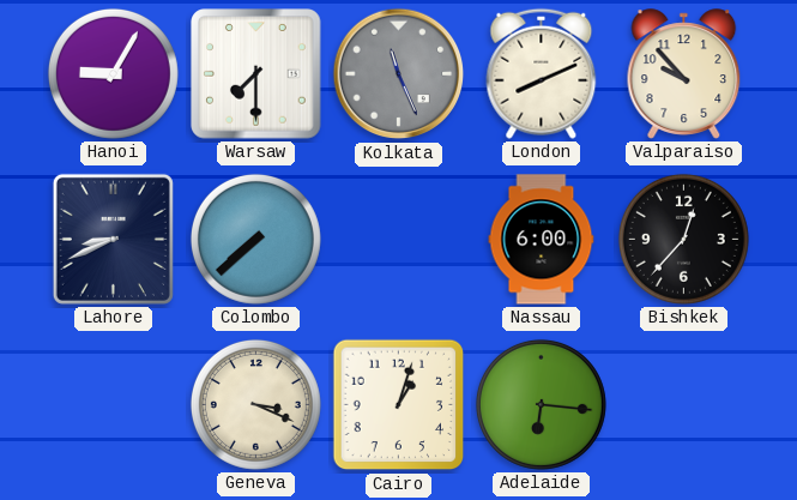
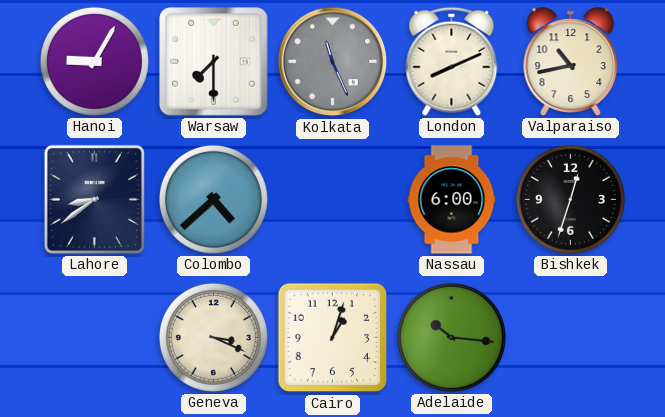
Valparaiso: 9:53 -> 10:43
Lahore: 8:41 -> 8:39
Colombo: 7:38 -> 4:38
Bishkek: 12:37 -> 12:33
Adelaide: 6:16 -> 10:16
